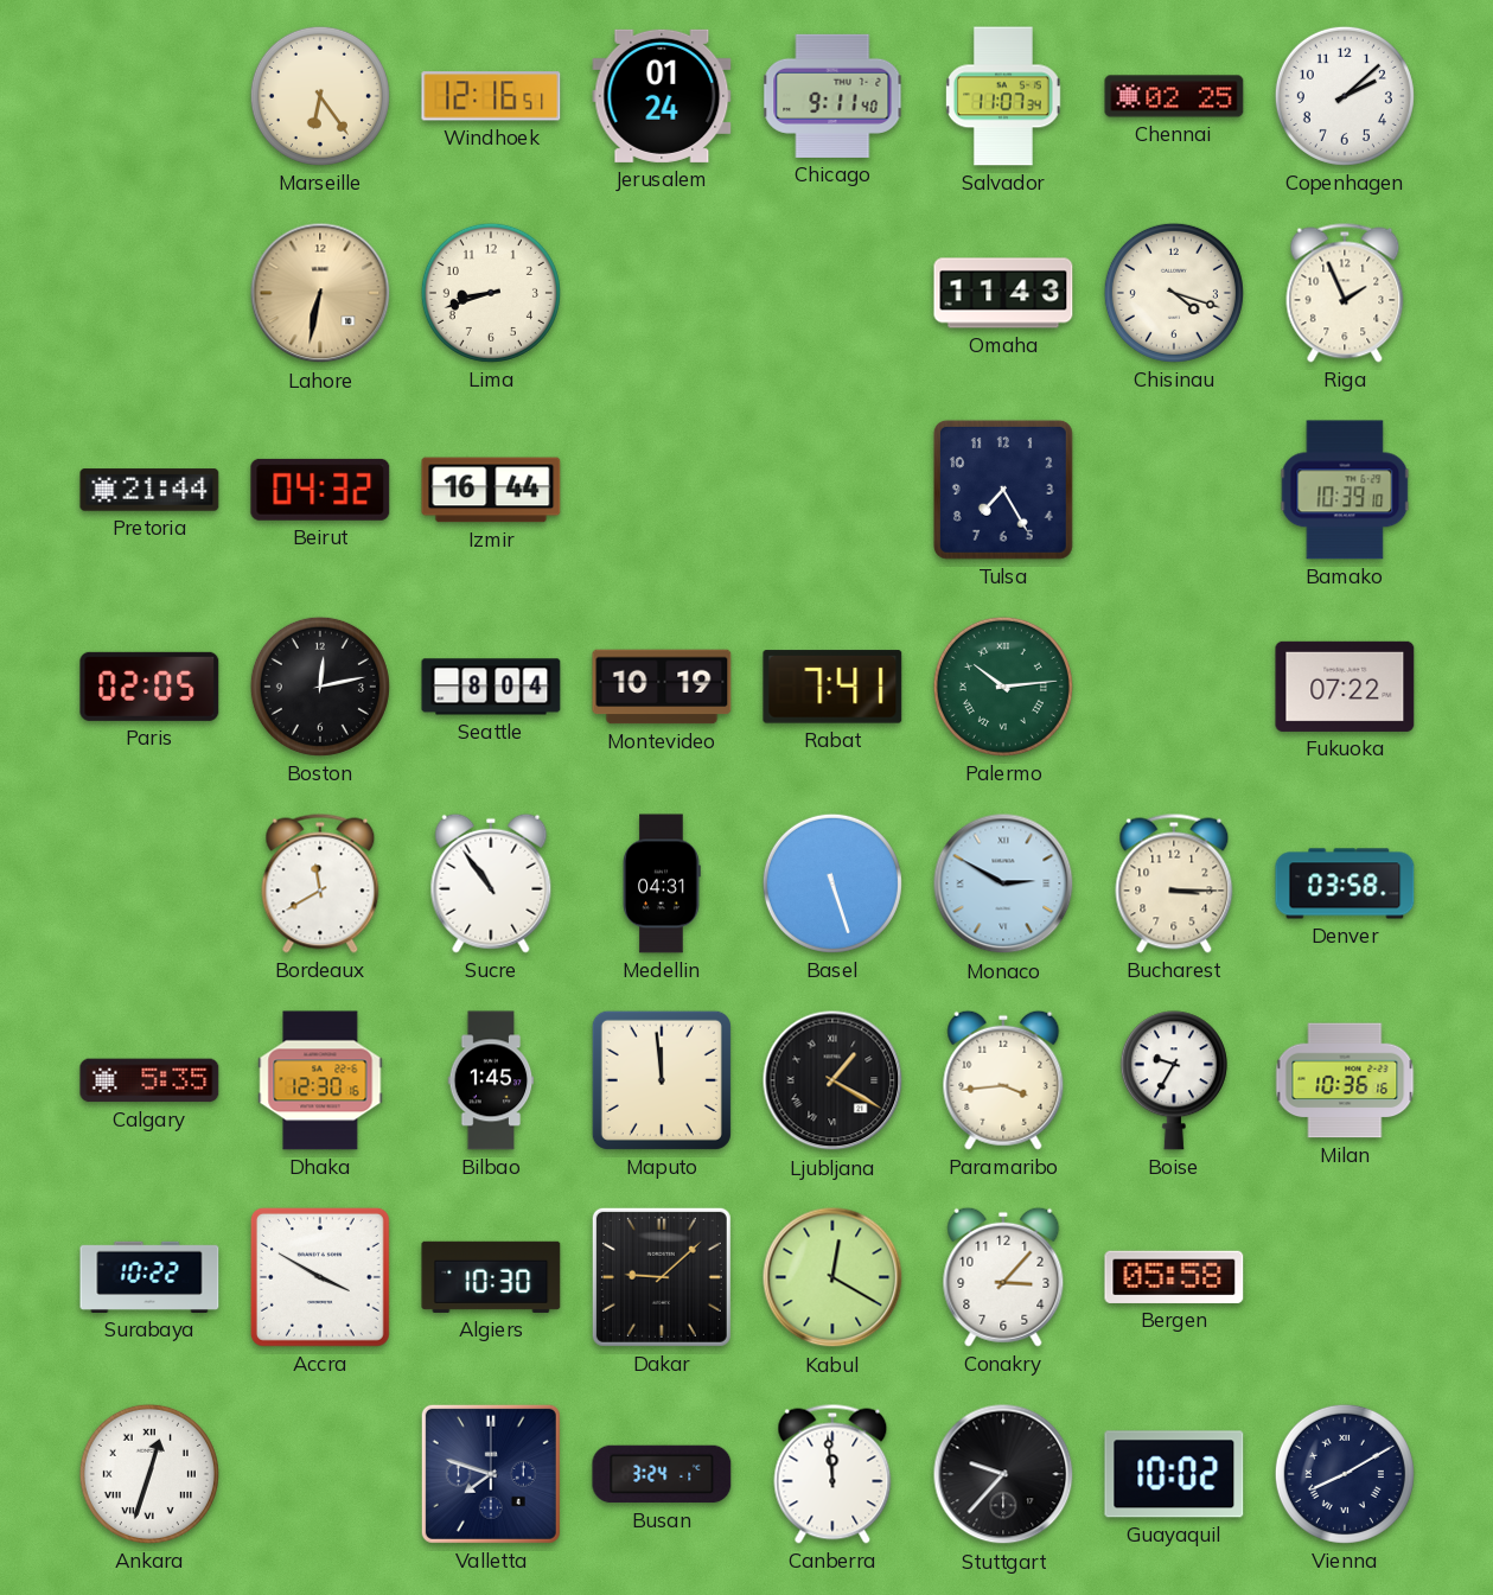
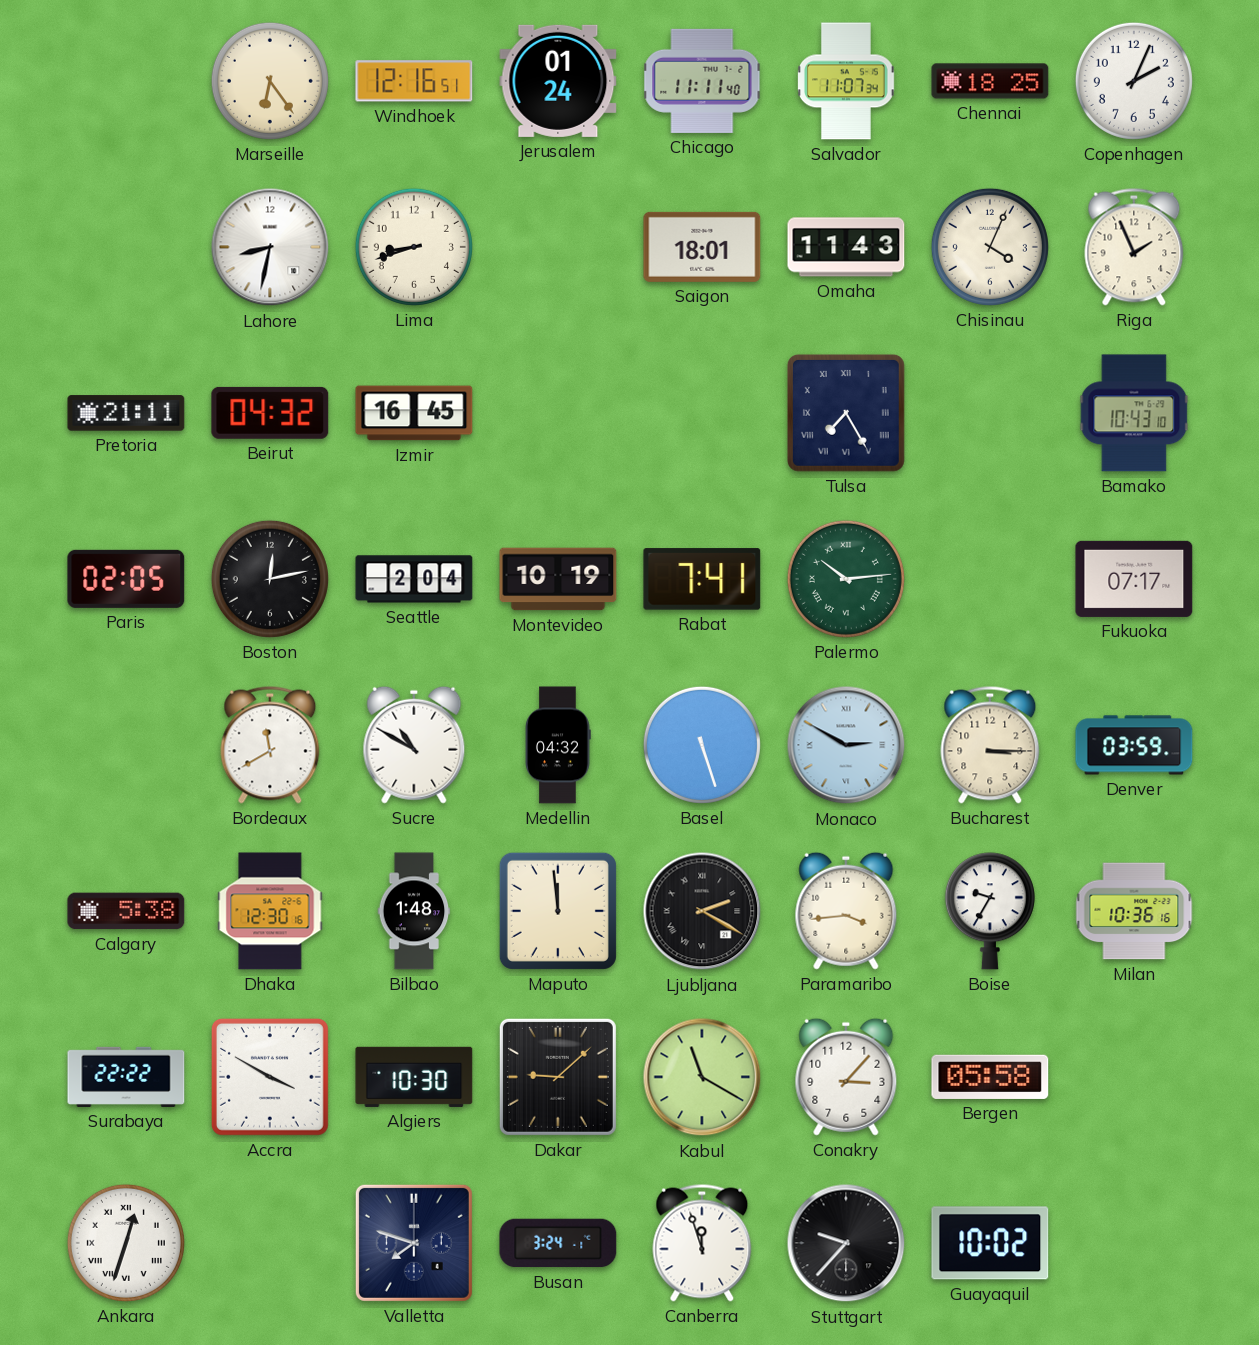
Chicago: 9:11 -> 11:11
Chennai: 02:25 -> 18:25
Copenhagen: 2:08 -> 2:04
Lahore: 6:32 -> 8:32
Lahore dial: champagne -> white
Saigon: none -> 18:01
Chisinau: 4:18 -> 4:04
Pretoria: 21:44 -> 21:11
Izmir: 16:44 -> 16:45
Tulsa numerals: Arabic -> Roman
Bamako: 10:39 -> 10:43
Seattle: 8:04 -> 2:04
Fukuoka: 07:22 -> 07:17
Sucre: 10:54 -> 10:50
Medellin: 04:31 -> 04:32
Denver: 03:58 -> 03:59
Calgary: 5:35 -> 5:38
Bilbao: 1:45 -> 1:48
Ljubljana: 1:20 -> 2:20
Surabaya: 10:22 -> 22:22
Kabul: 12:20 -> 11:20
Canberra: 11:59 -> 11:57
Vienna: 8:10 -> none
